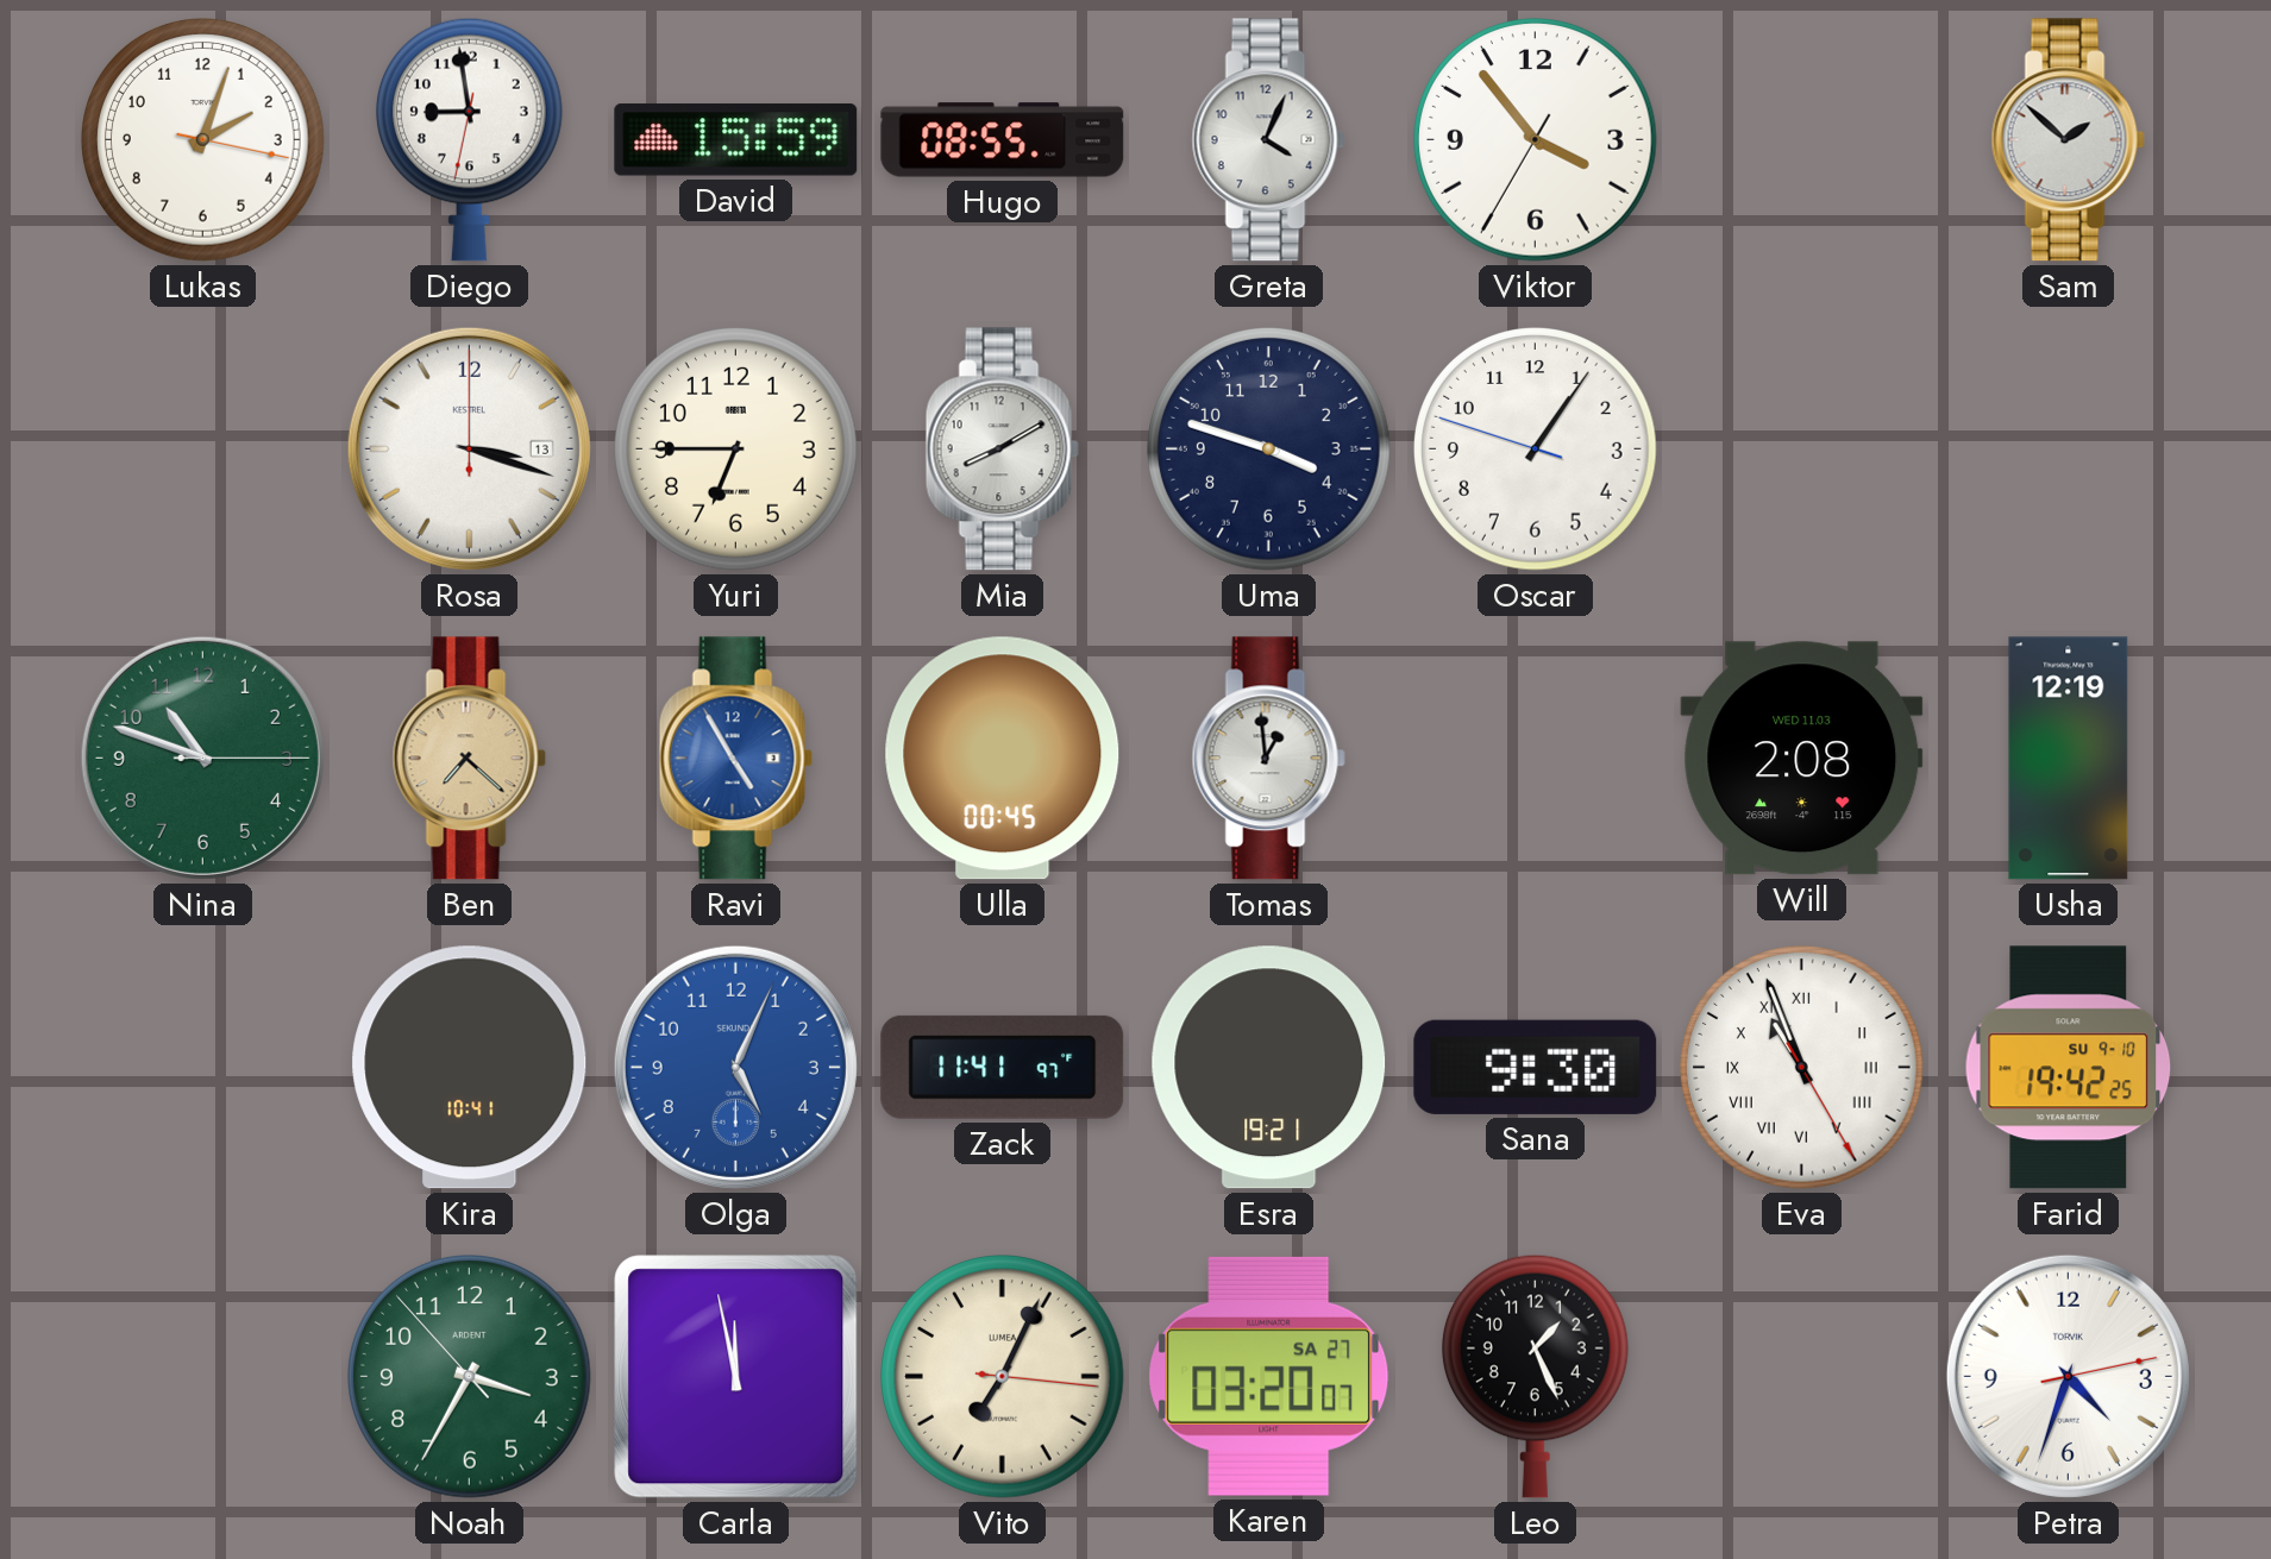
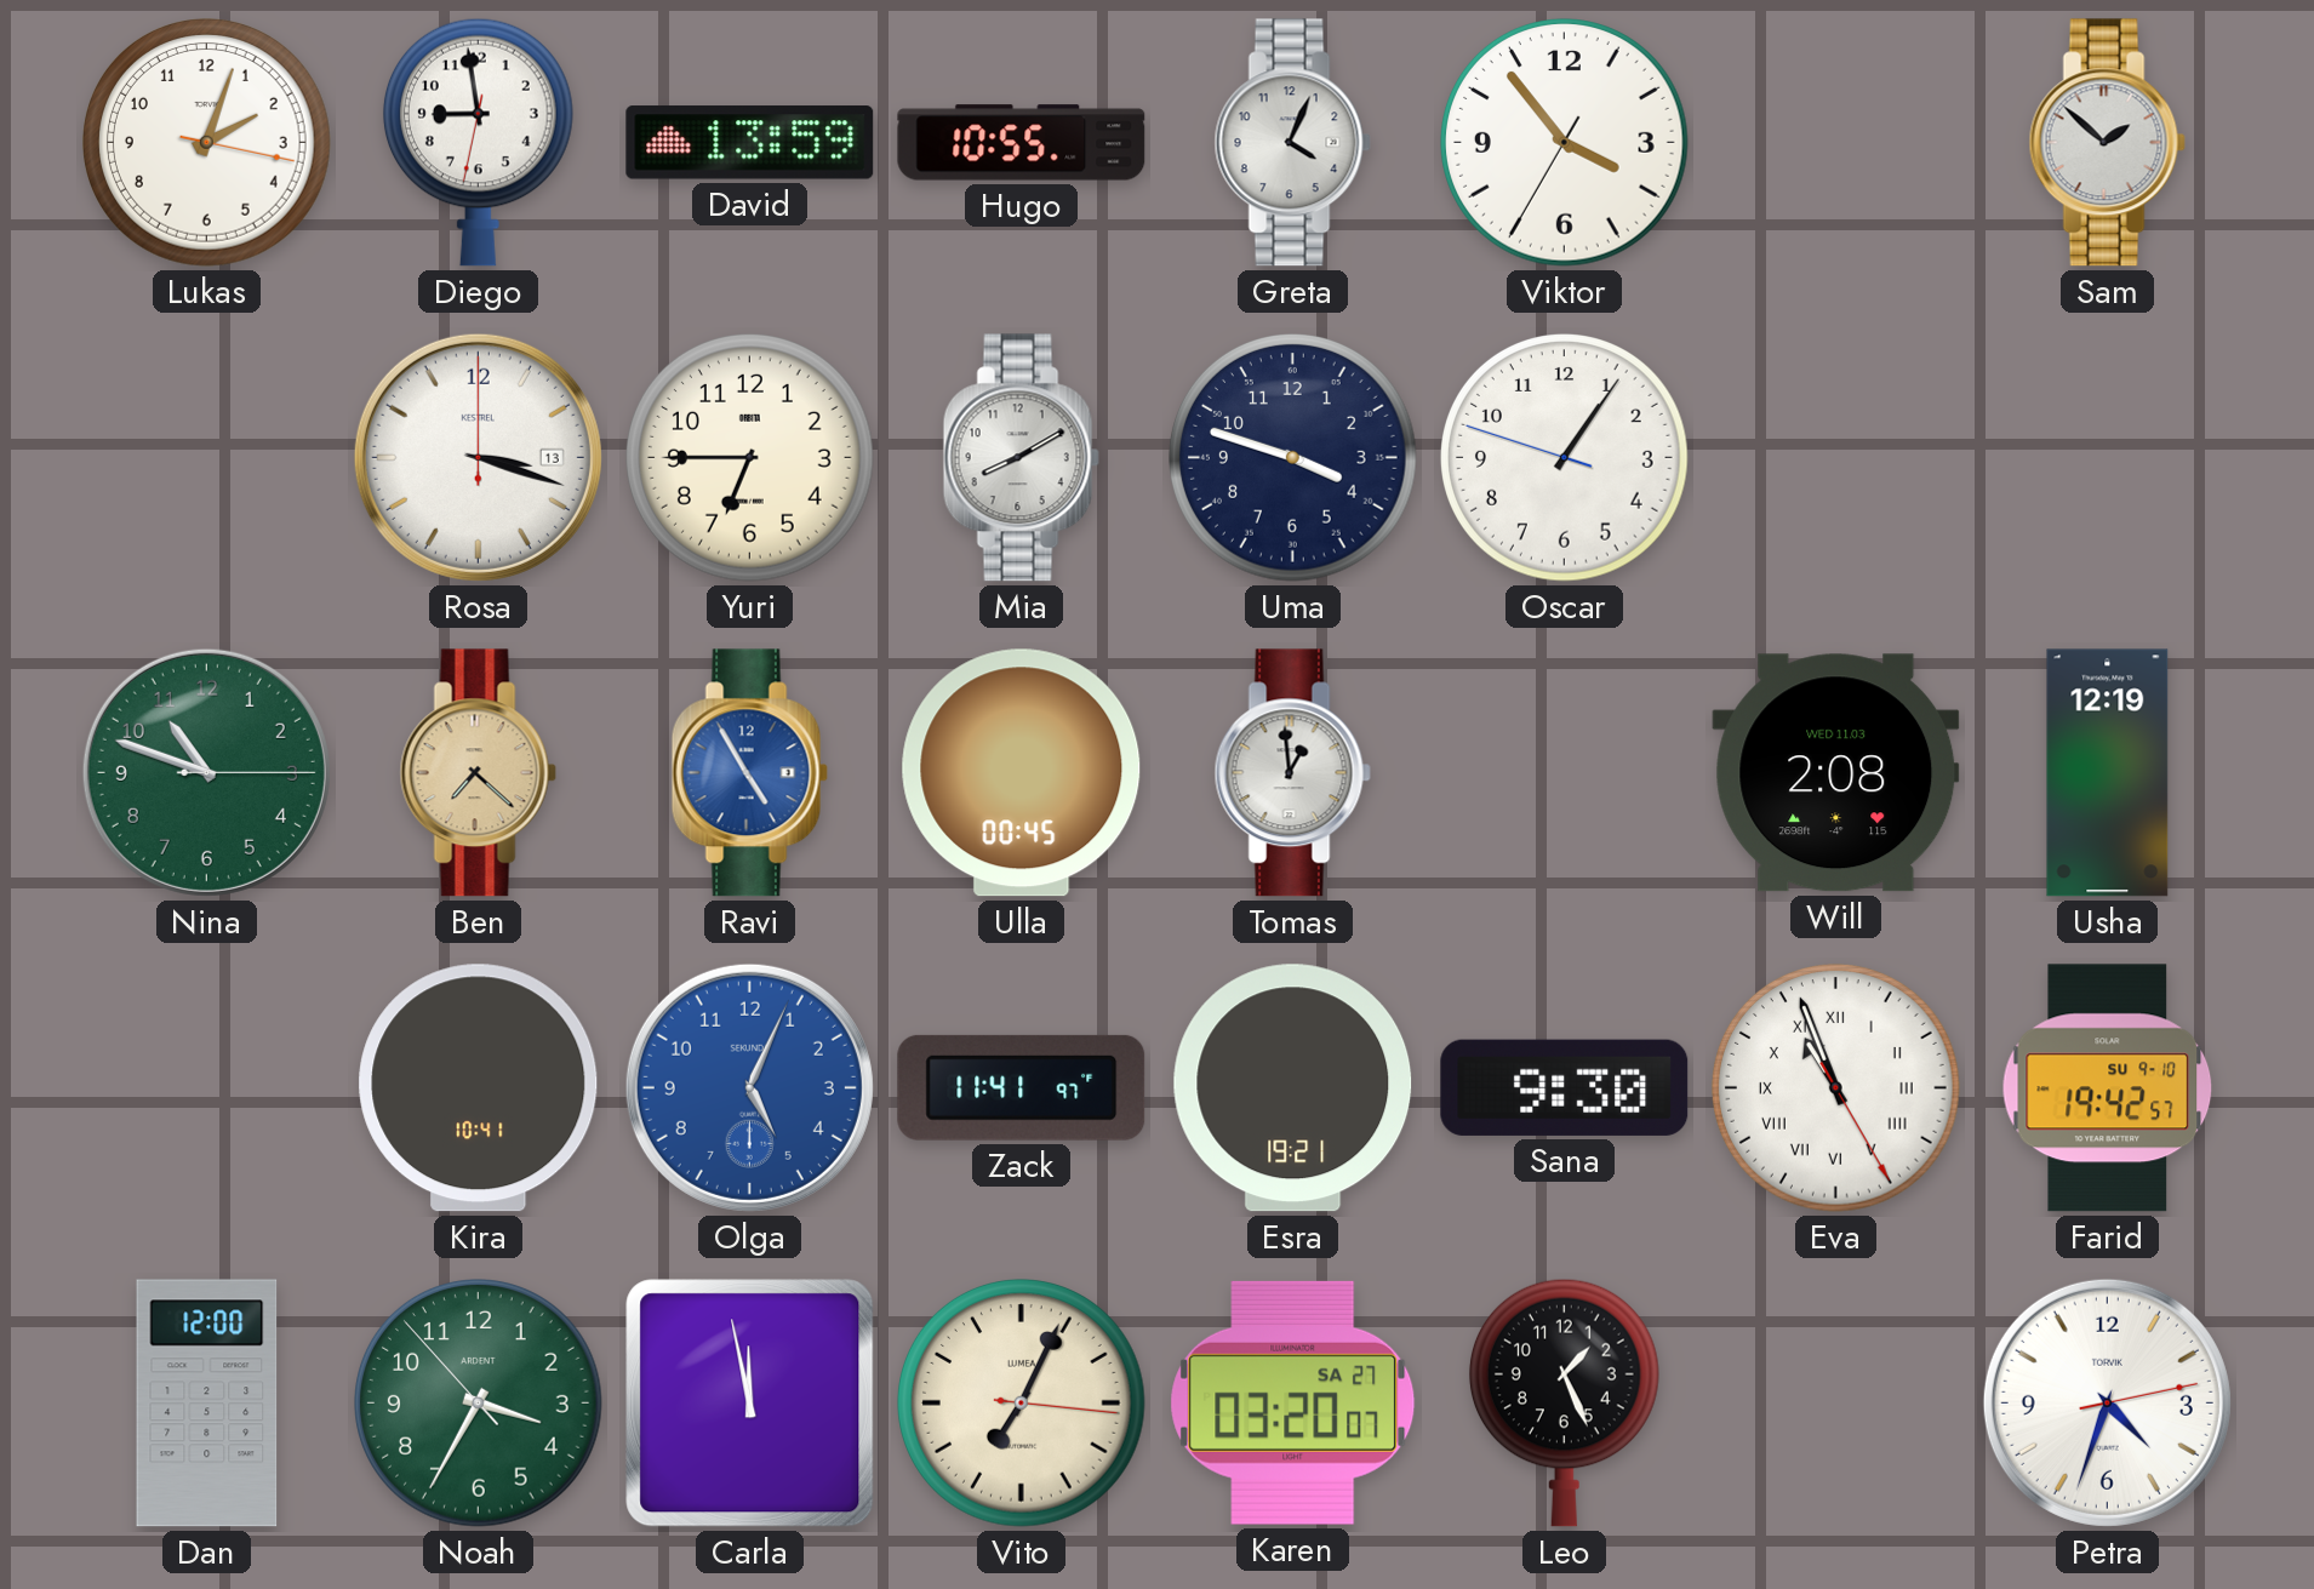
David: 15:59 -> 13:59
Hugo: 08:55 -> 10:55
Farid: 19:42:25 -> 19:42:57
Dan: none -> 12:00
